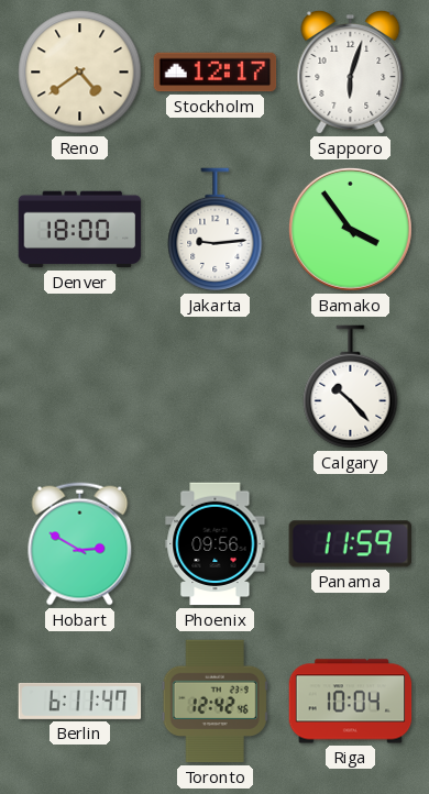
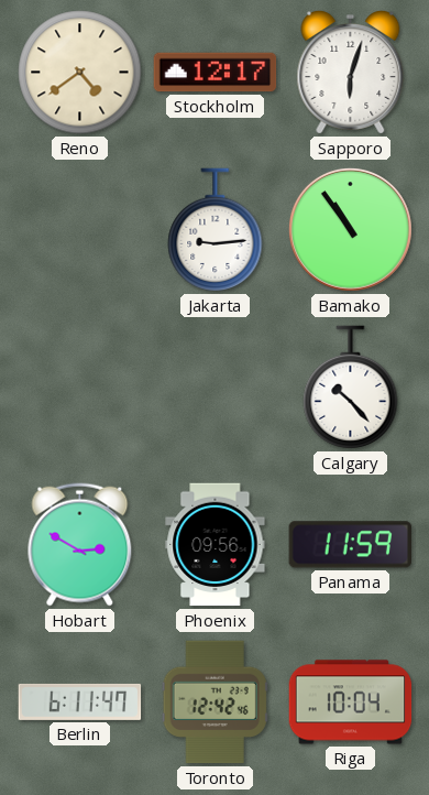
Denver: 18:00 -> none
Bamako: 3:54 -> 10:54
